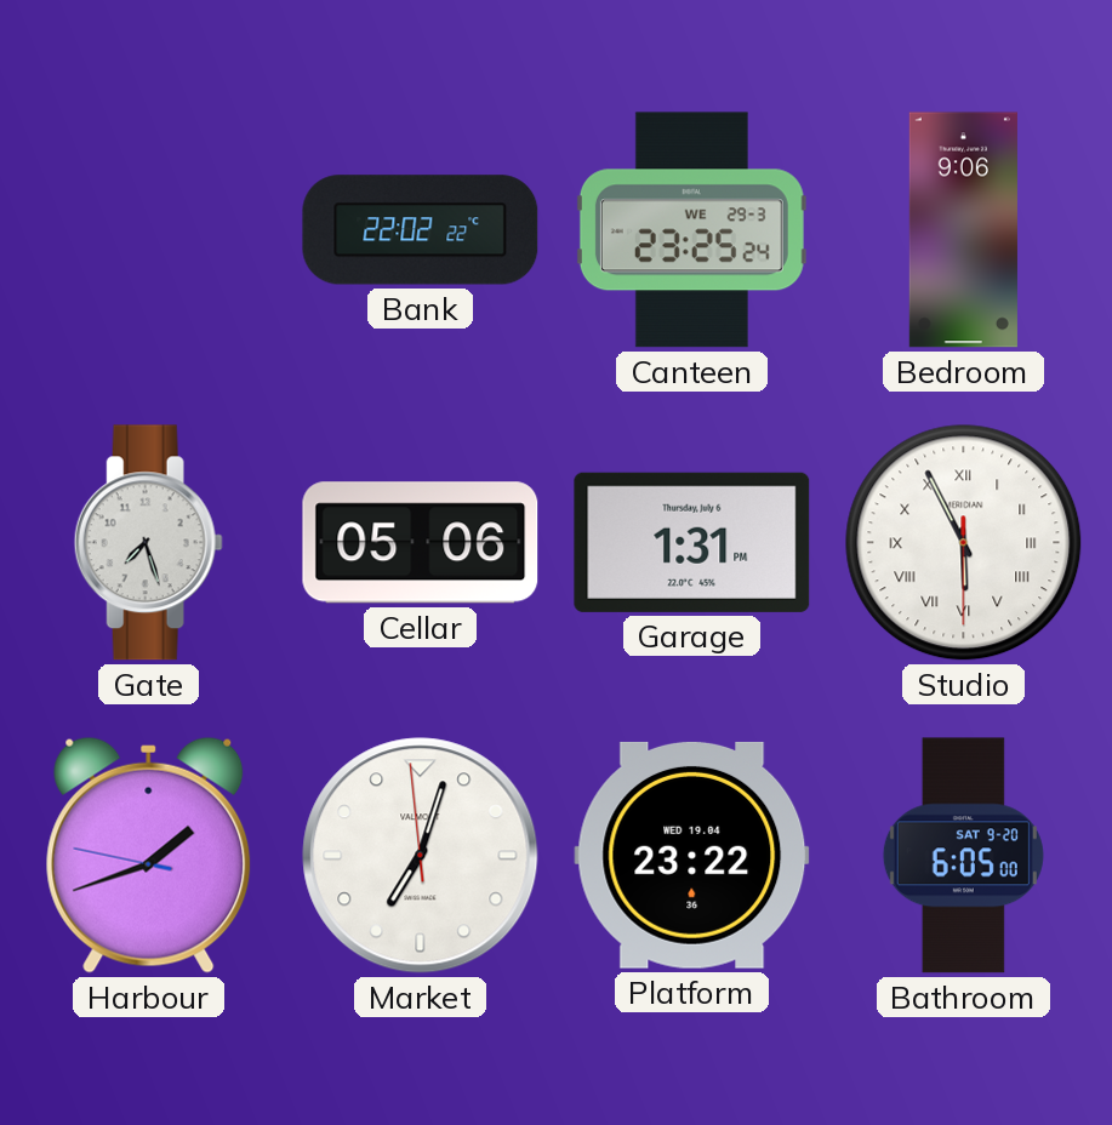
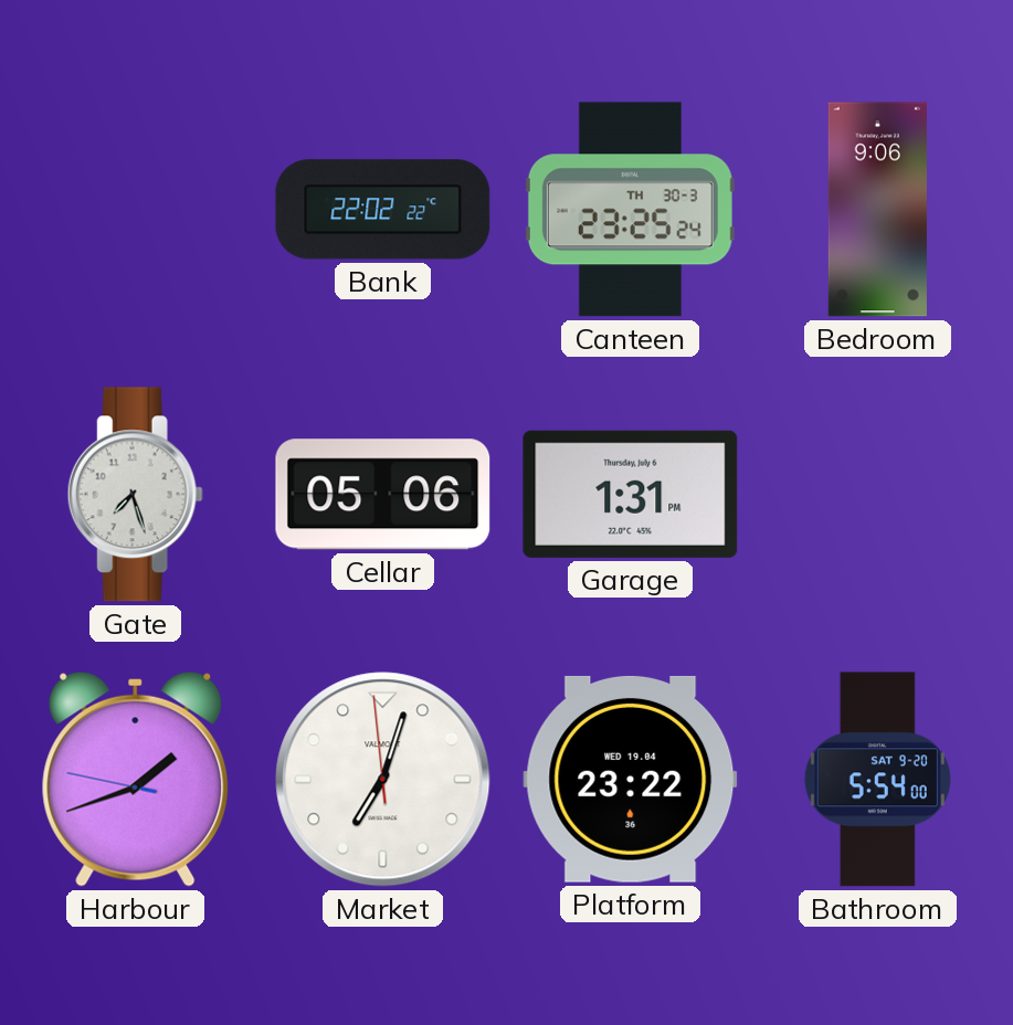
Canteen date: WE 29-3 -> TH 30-3
Studio: 5:55 -> none
Bathroom: 6:05 -> 5:54
